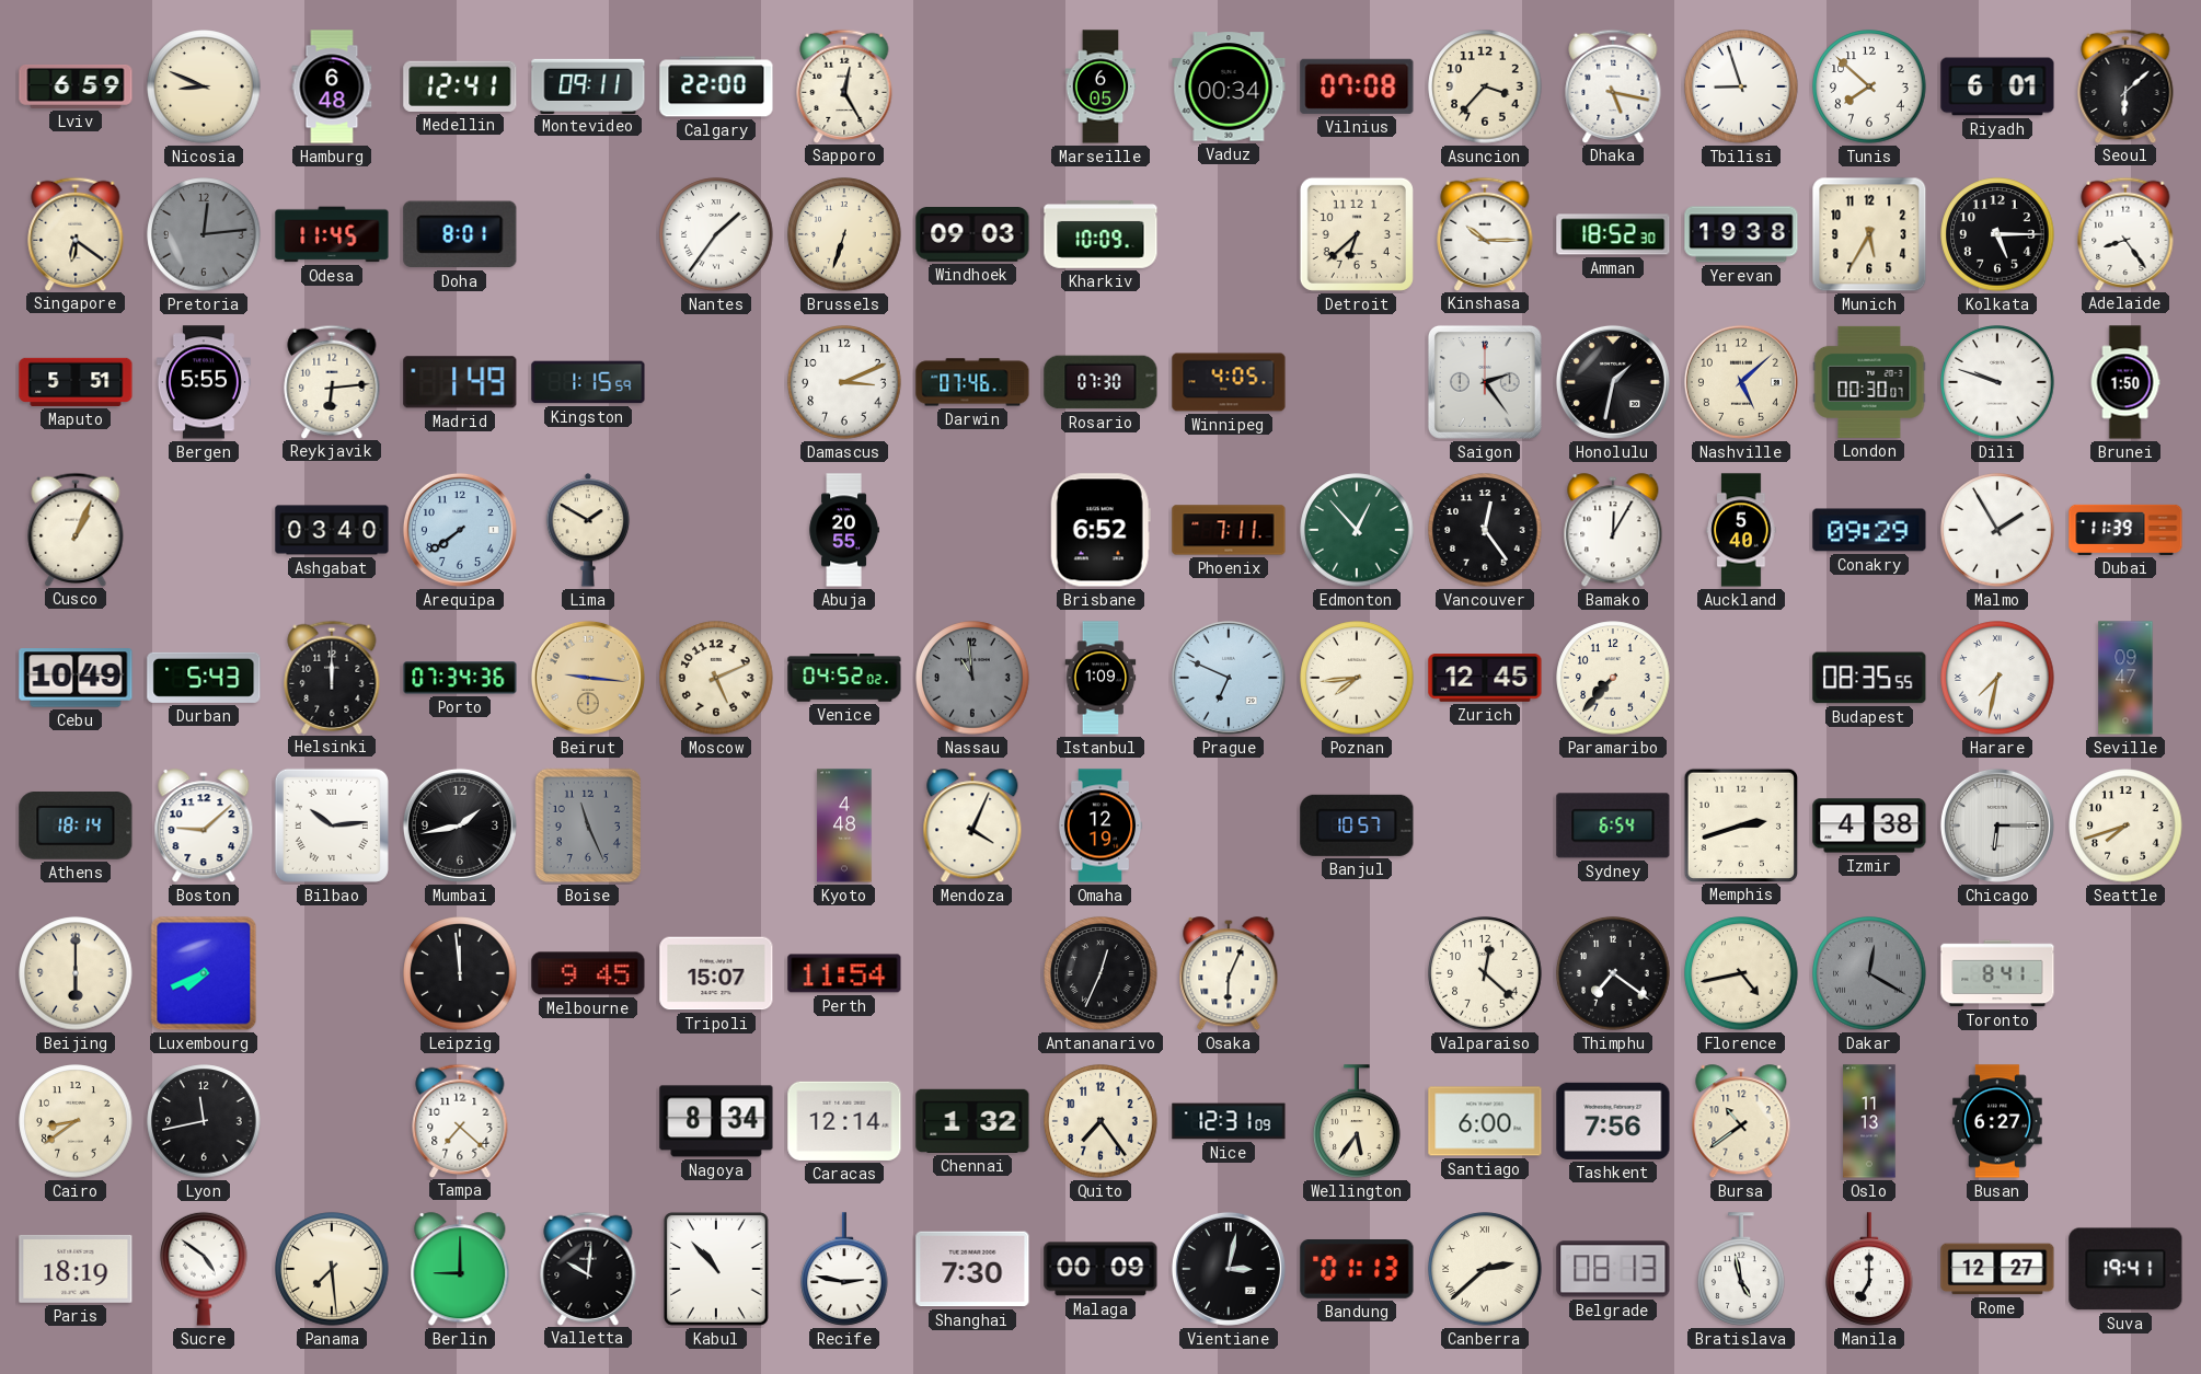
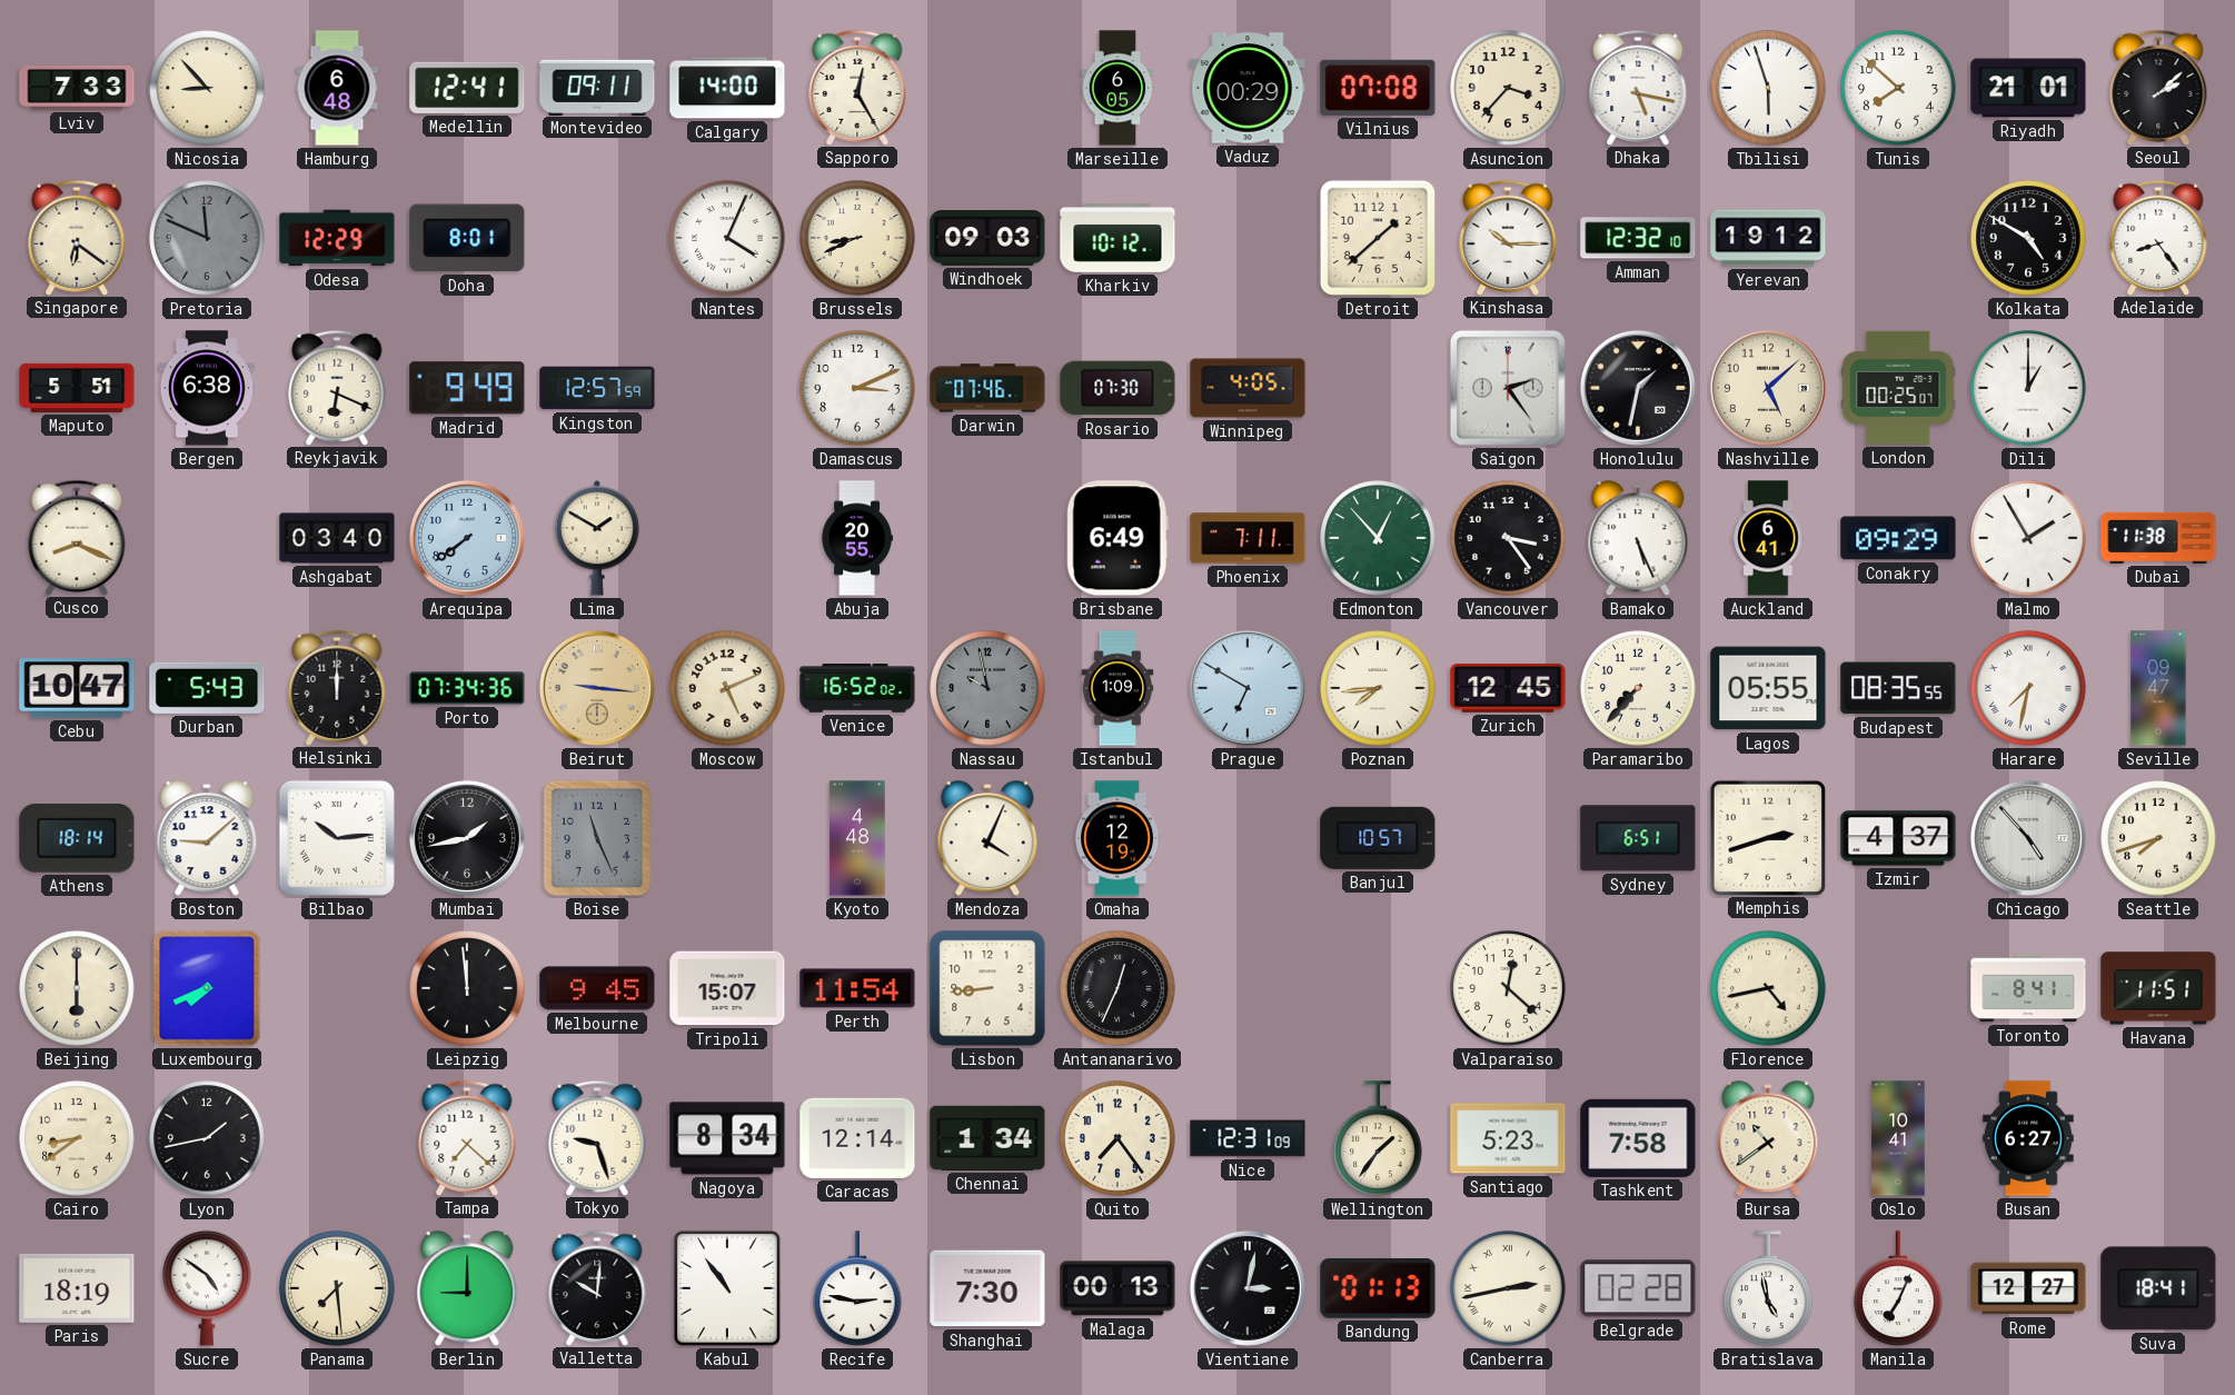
Lviv: 6:59 -> 7:33
Nicosia: 8:49 -> 8:53
Calgary: 22:00 -> 14:00
Vaduz: 00:34 -> 00:29
Tbilisi: 8:57 -> 5:57
Riyadh: 6:01 -> 21:01
Seoul: 6:08 -> 2:08
Pretoria: 12:14 -> 11:49
Odesa: 11:45 -> 12:29
Nantes: 1:36 -> 4:04
Brussels: 6:33 -> 8:41
Kharkiv: 10:09 -> 10:12
Detroit: 6:38 -> 1:38
Amman: 18:52 -> 12:32
Yerevan: 19:38 -> 19:12
Munich: 5:35 -> none
Kolkata: 5:15 -> 4:50
Bergen: 5:55 -> 6:38
Reykjavik: 6:14 -> 6:19
Madrid: 1:49 -> 9:49
Kingston: 1:15 -> 12:57
London: 00:30 -> 00:25
Dili: 9:48 -> 1:00
Brunei: 1:50 -> none
Cusco: 1:04 -> 8:19
Brisbane: 6:52 -> 6:49
Vancouver: 12:24 -> 3:24
Bamako: 12:05 -> 5:26
Auckland: 5:40 -> 6:41
Dubai: 11:39 -> 11:38
Cebu: 10:49 -> 10:47
Venice: 04:52 -> 16:52
Nassau: 10:59 -> 9:58
Prague: 6:49 -> 6:50
Lagos: none -> 05:55
Sydney: 6:54 -> 6:51
Izmir: 4:38 -> 4:37
Chicago: 6:15 -> 4:53
Lisbon: none -> 8:44
Osaka: 6:04 -> none
Thimphu: 7:21 -> none
Dakar: 12:20 -> none
Havana: none -> 11:51
Lyon: 11:43 -> 1:43
Tokyo: none -> 9:27
Chennai: 1:32 -> 1:34
Wellington: 5:36 -> 1:36
Santiago: 6:00 -> 5:23
Tashkent: 7:56 -> 7:58
Oslo: 11:13 -> 10:41
Kabul: 10:53 -> 10:54
Malaga: 00:09 -> 00:13
Canberra: 2:38 -> 2:43
Belgrade: 08:13 -> 02:28
Manila: 7:00 -> 7:04
Suva: 19:41 -> 18:41
